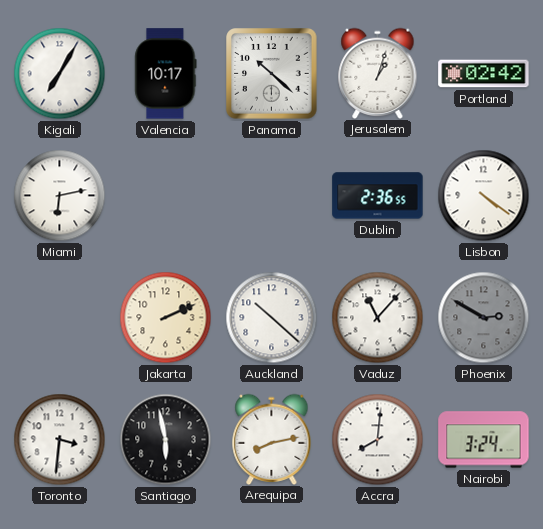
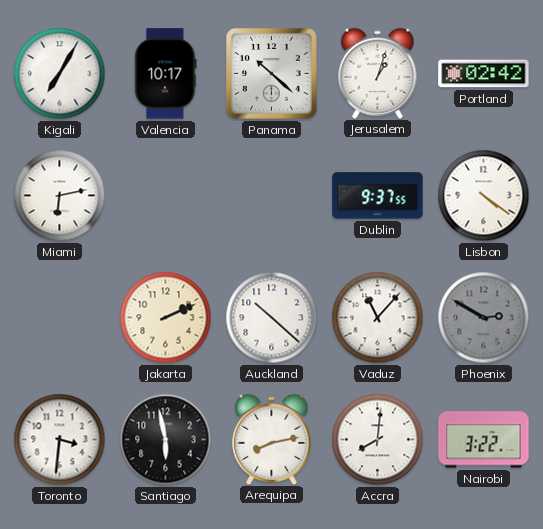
Dublin: 2:36 -> 9:37
Nairobi: 3:24 -> 3:22
